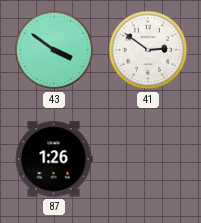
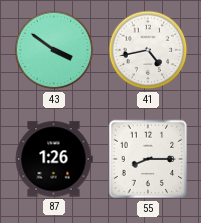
41: 2:51 -> 4:43
55: none -> 8:15
